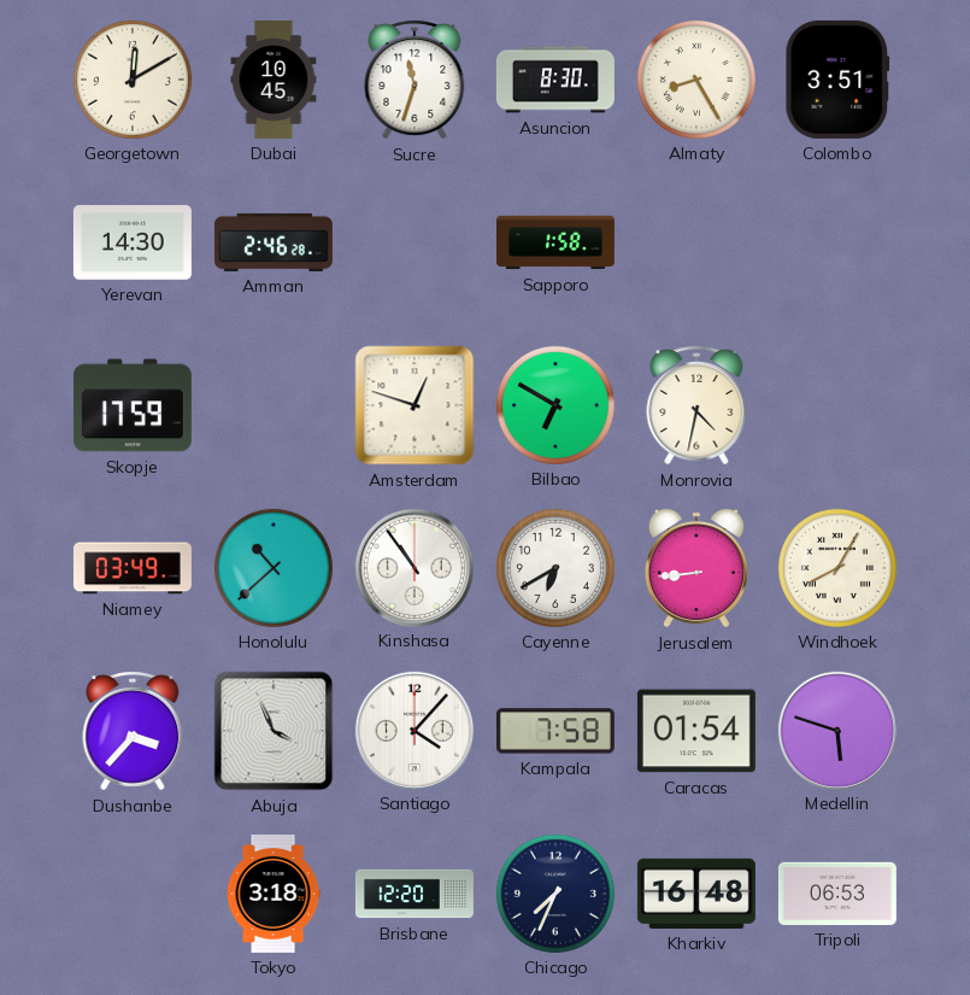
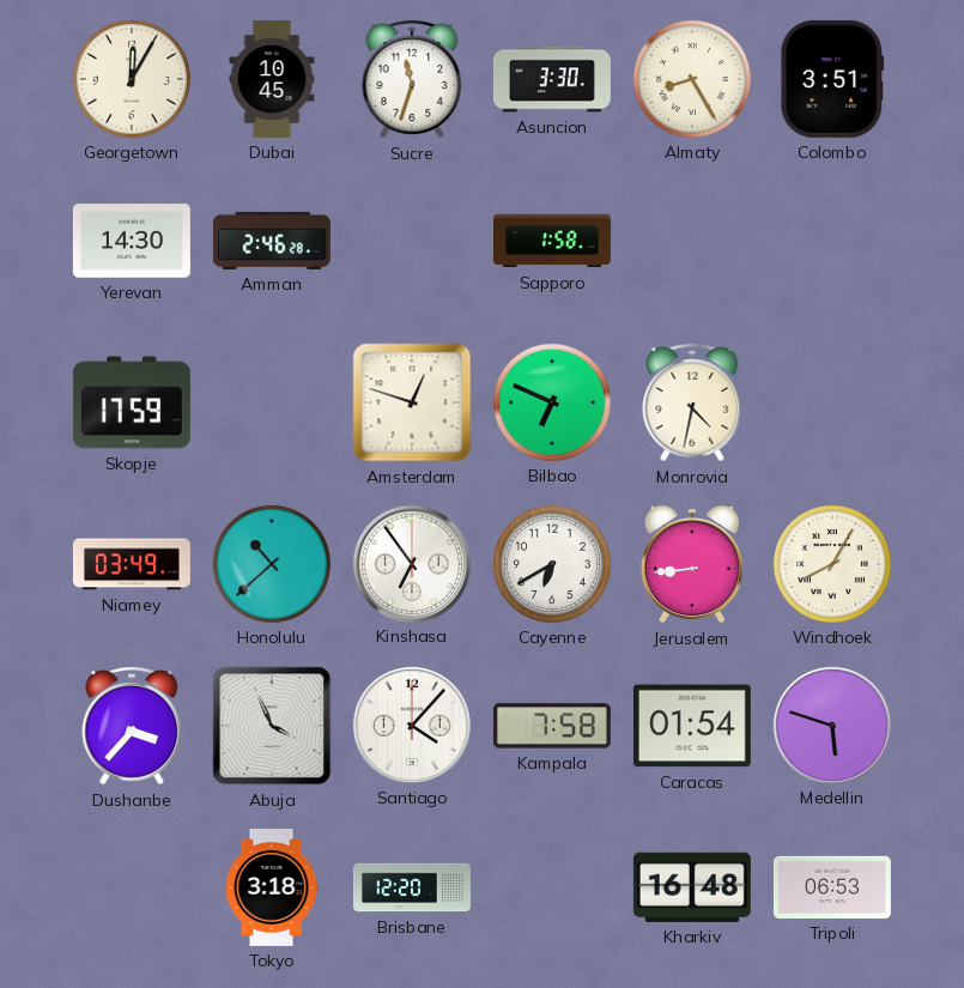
Georgetown: 12:10 -> 12:05
Asuncion: 8:30 -> 3:30
Bilbao: 6:50 -> 6:49
Kinshasa: 10:54 -> 6:54
Chicago: 7:34 -> none
